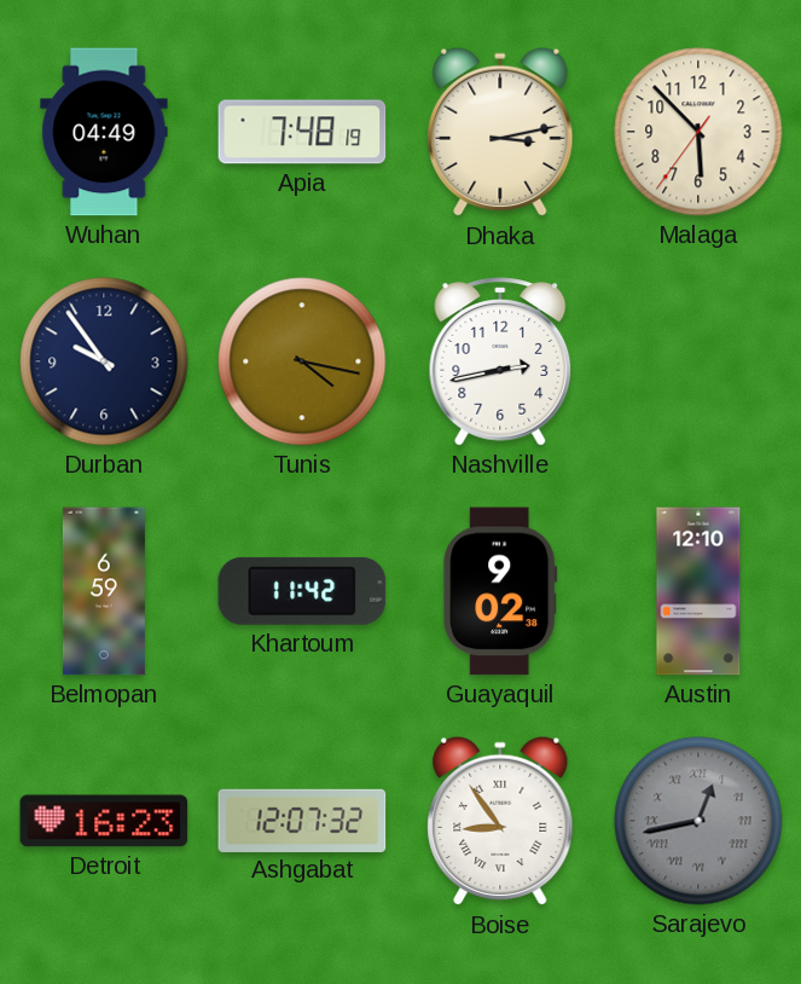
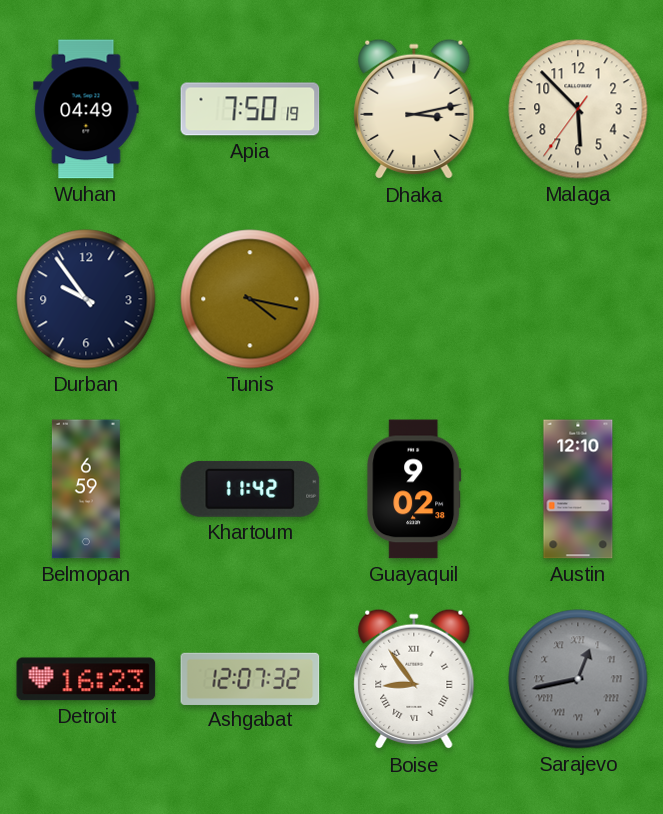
Apia: 7:48 -> 7:50
Nashville: 2:43 -> none
